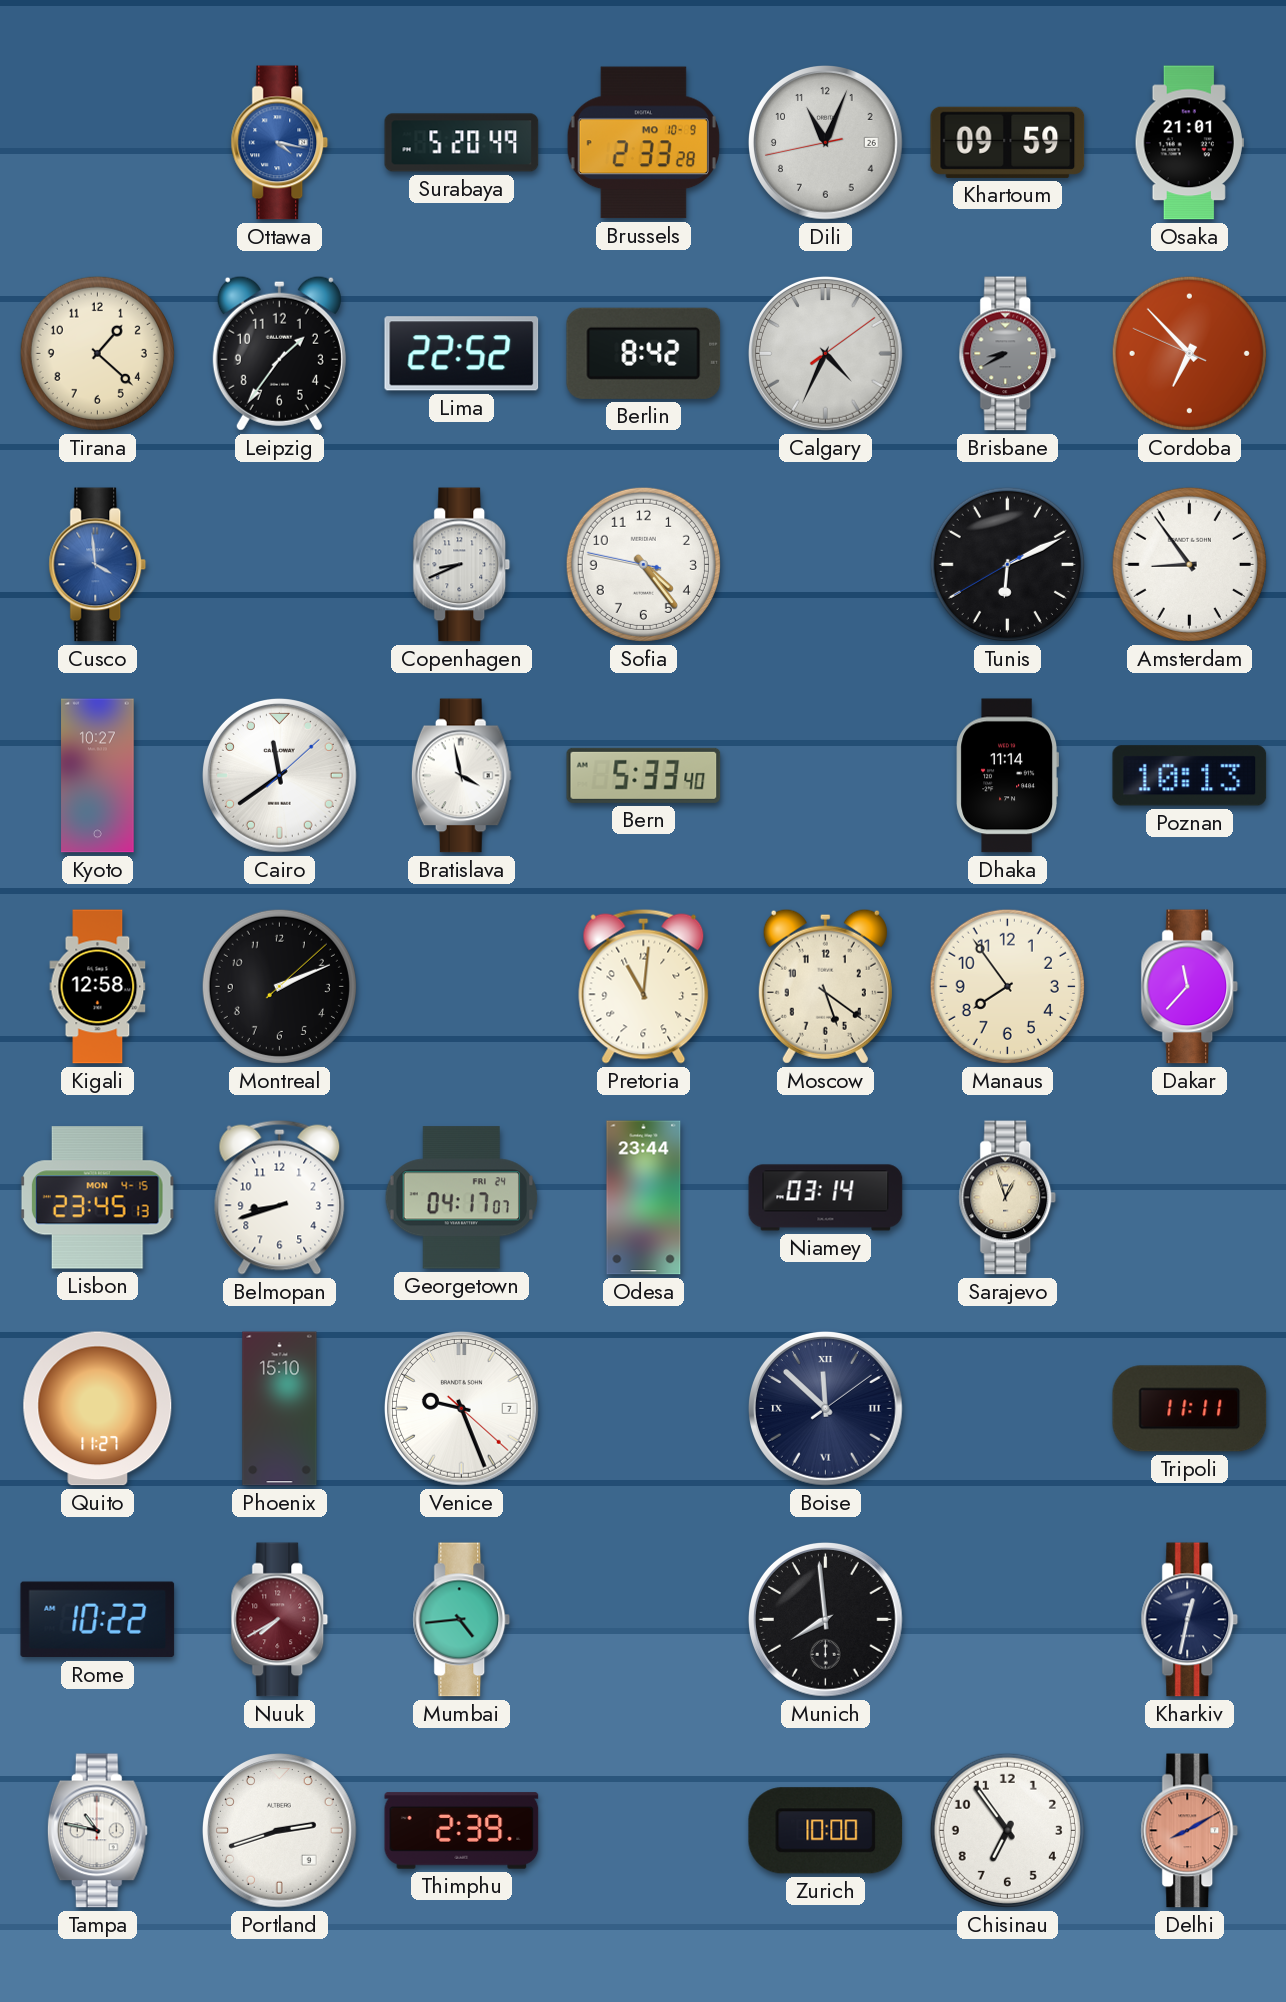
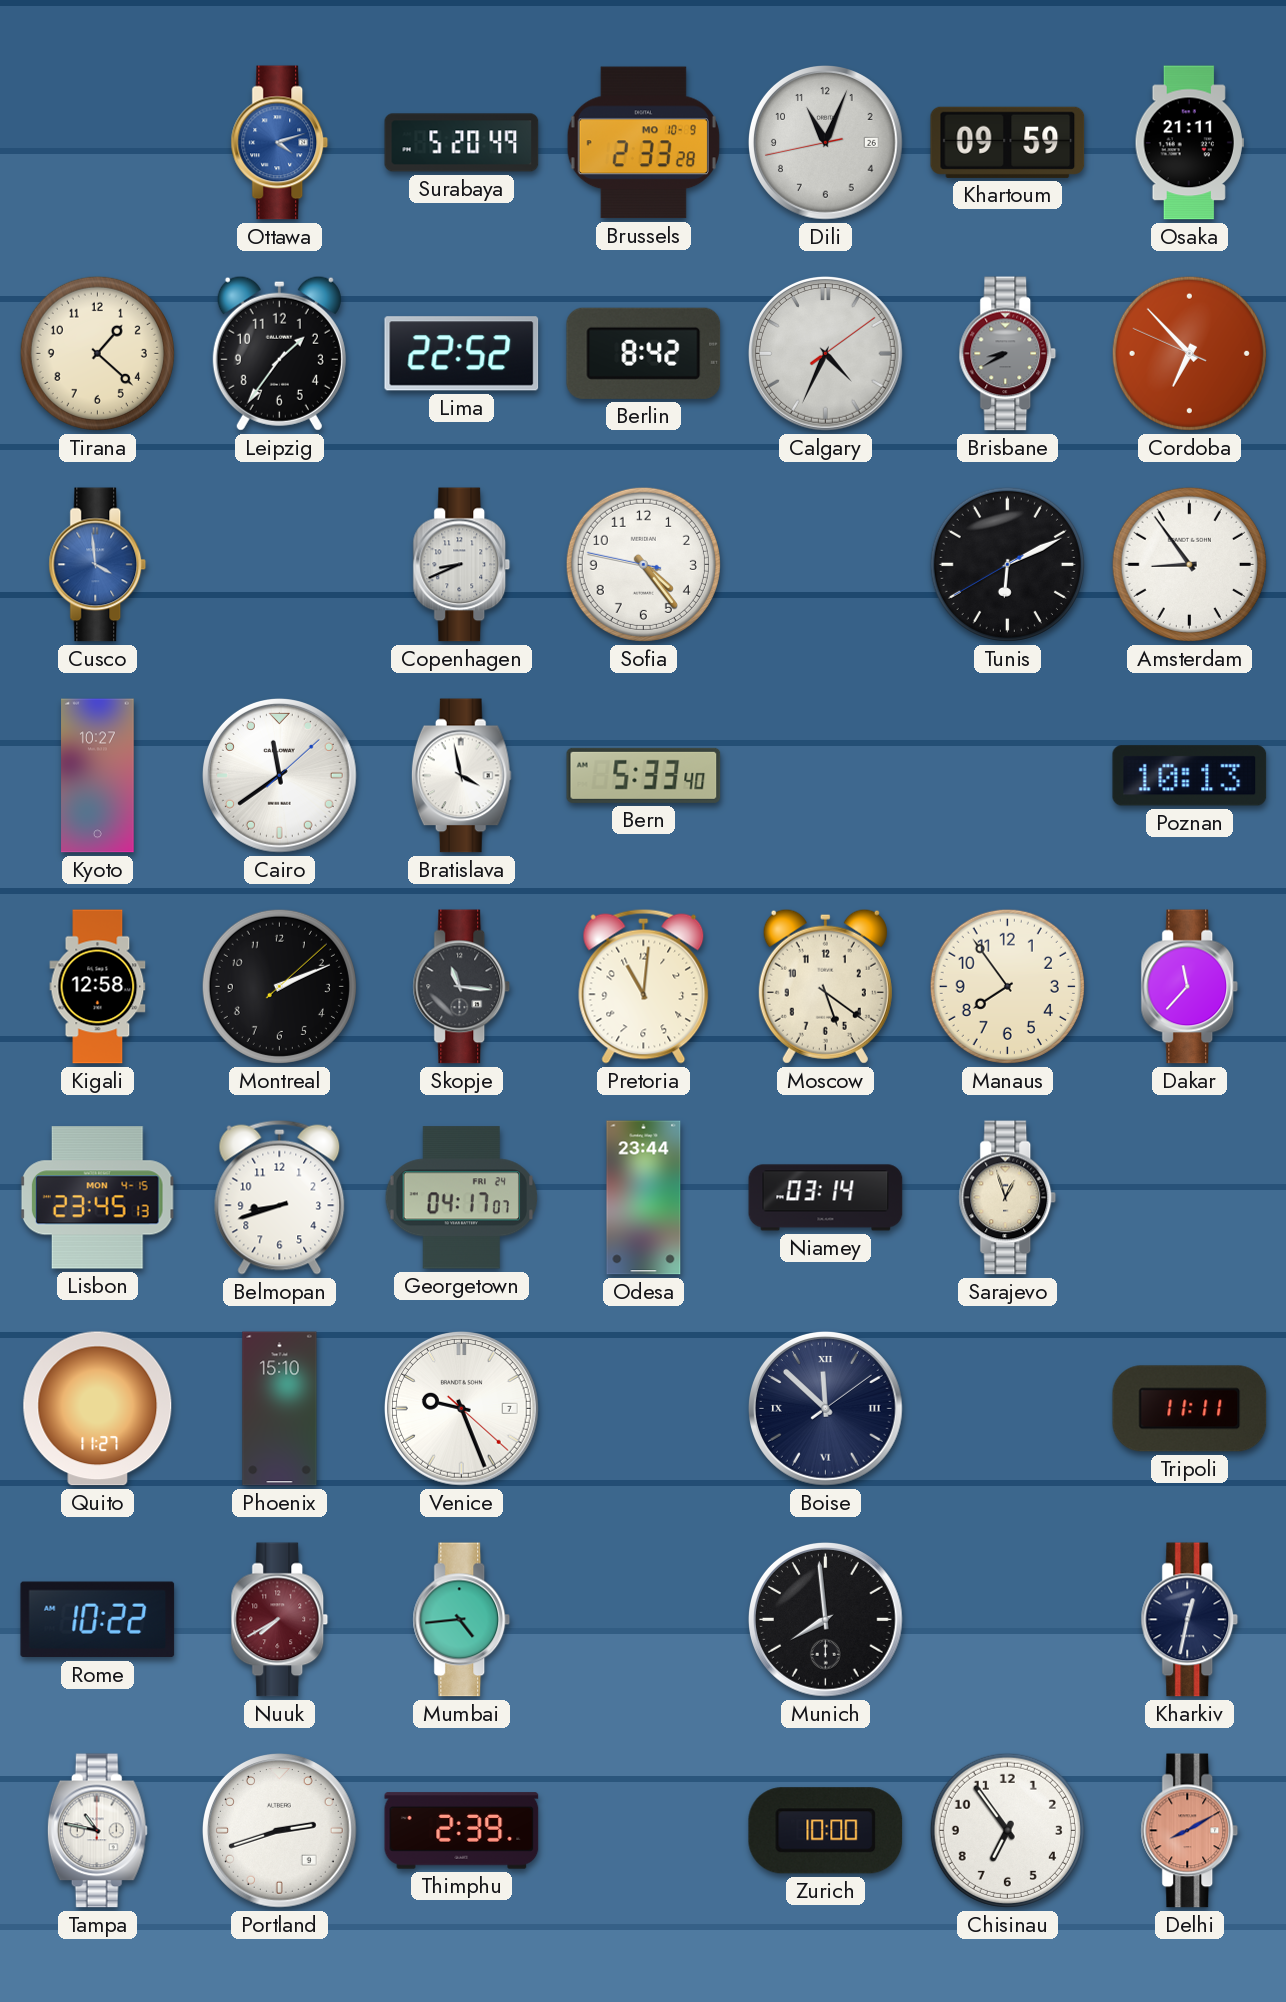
Ottawa: 4:17 -> 4:12
Osaka: 21:01 -> 21:11
Dhaka: 11:14 -> none
Skopje: none -> 11:16
